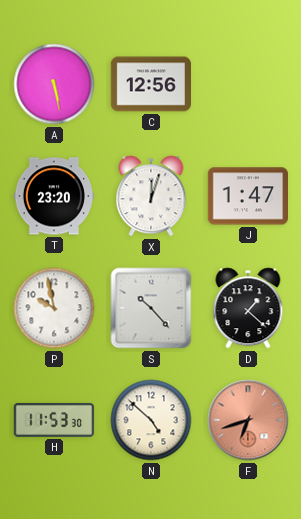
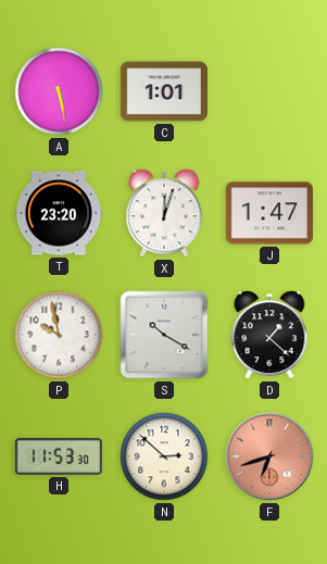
C: 12:56 -> 1:01
S: 10:23 -> 10:20
N: 4:52 -> 2:52
